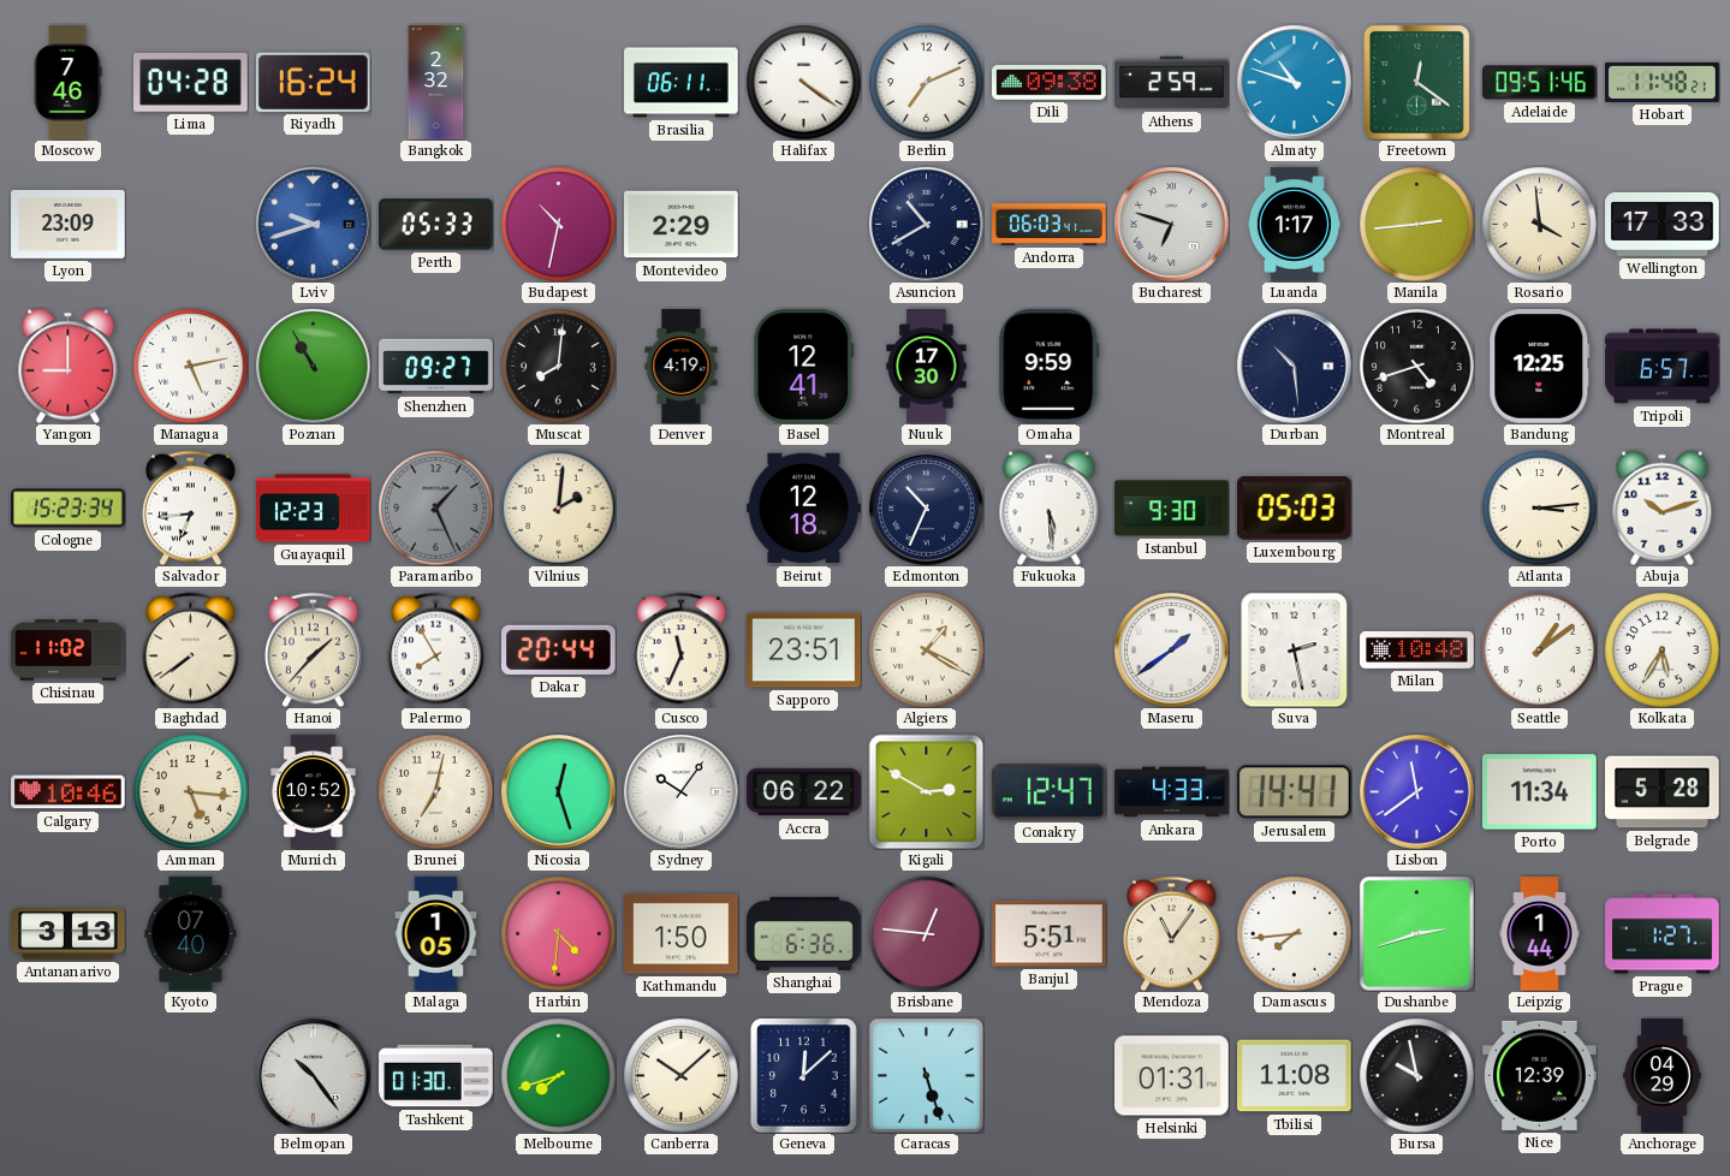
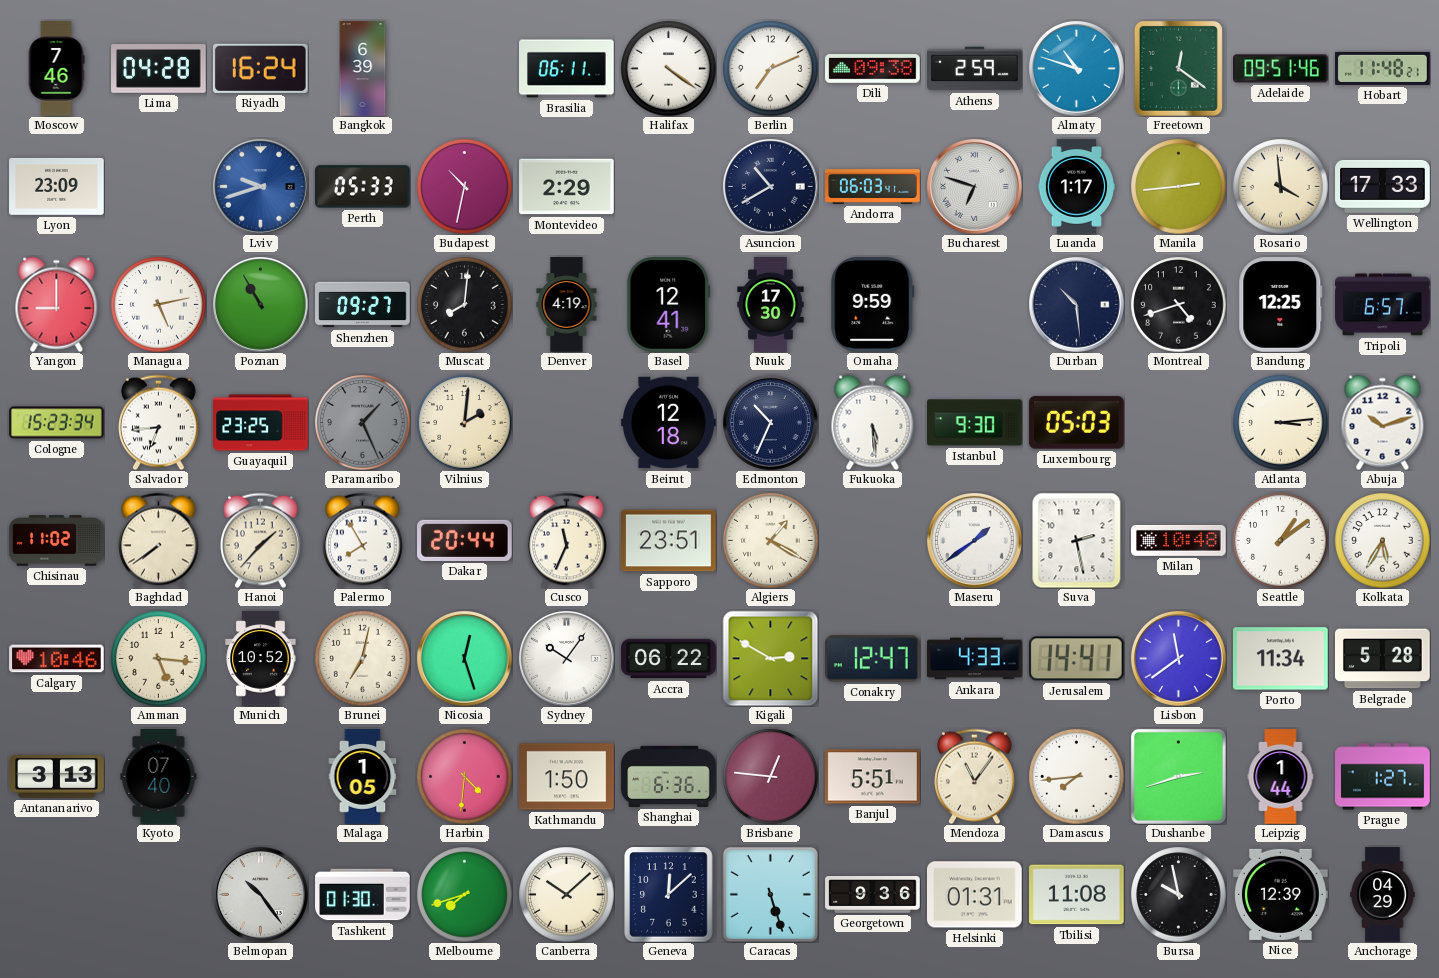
Bangkok: 2:32 -> 6:39
Guayaquil: 12:23 -> 23:25
Georgetown: none -> 9:36
